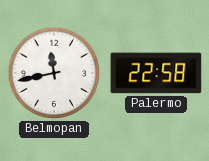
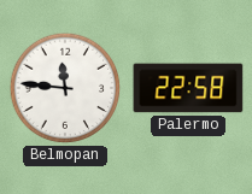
Belmopan: 11:43 -> 11:46
